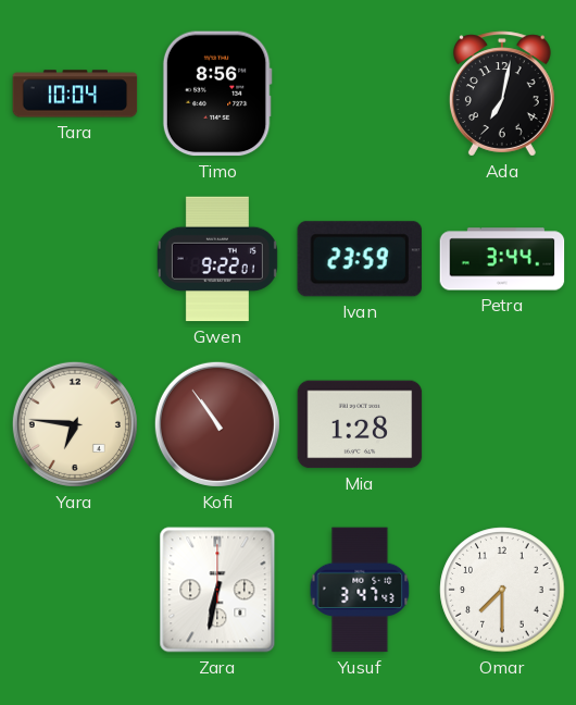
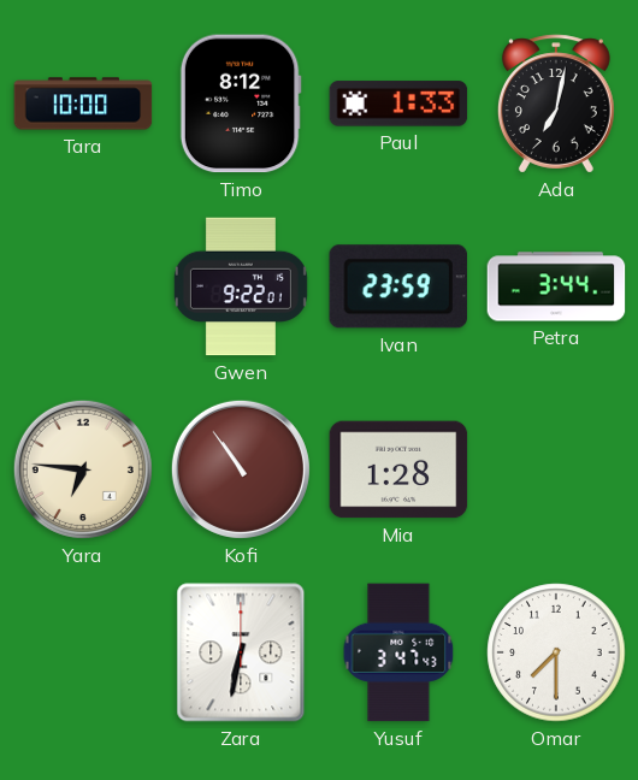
Tara: 10:04 -> 10:00
Timo: 8:56 -> 8:12
Paul: none -> 1:33
